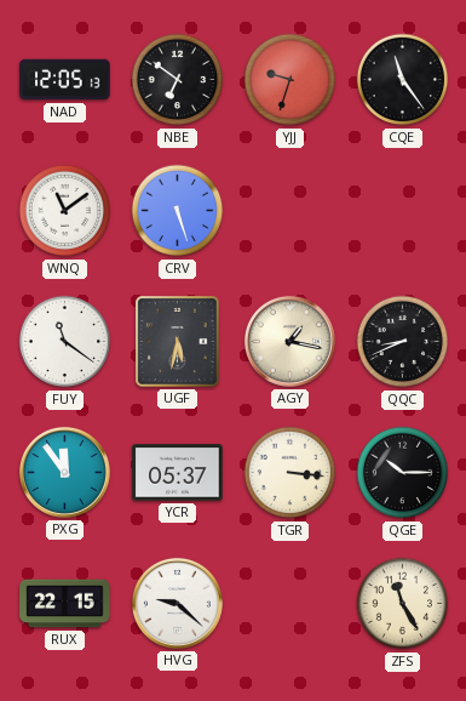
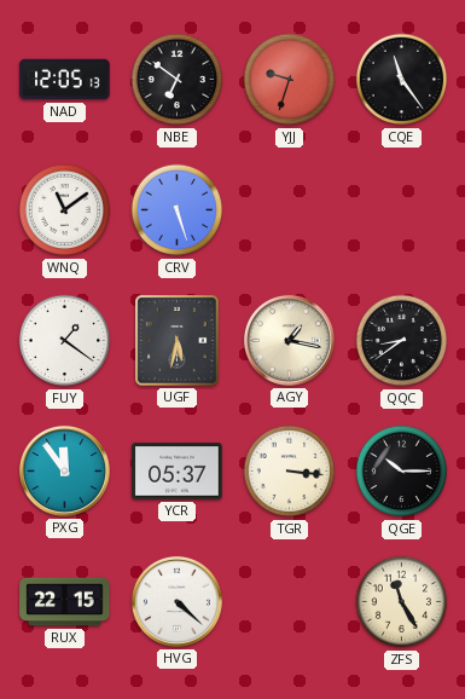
FUY: 11:21 -> 1:21
QQC: 8:41 -> 8:39
HVG: 9:22 -> 4:22
